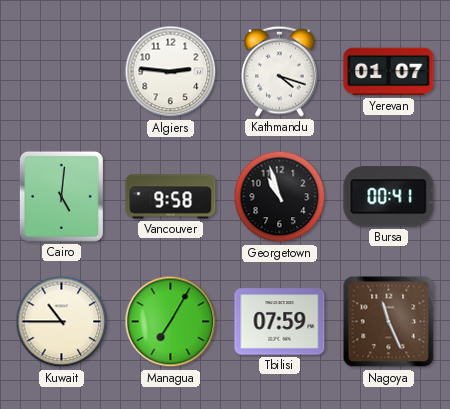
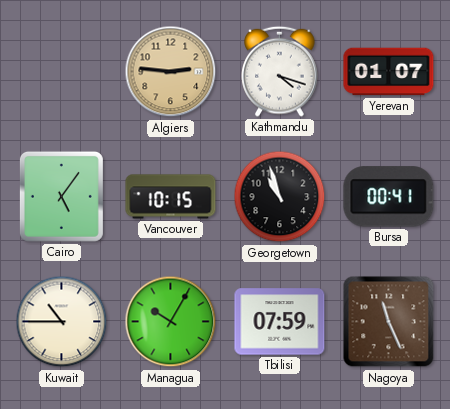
Algiers dial: white -> champagne
Cairo: 5:01 -> 5:06
Vancouver: 9:58 -> 10:15
Managua: 7:05 -> 10:05
